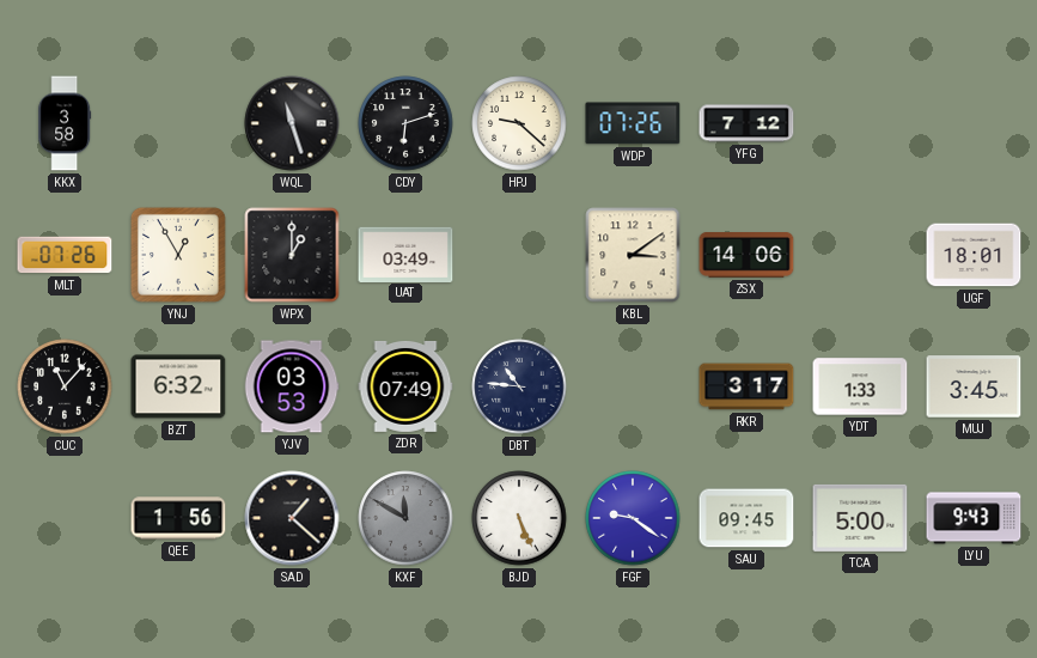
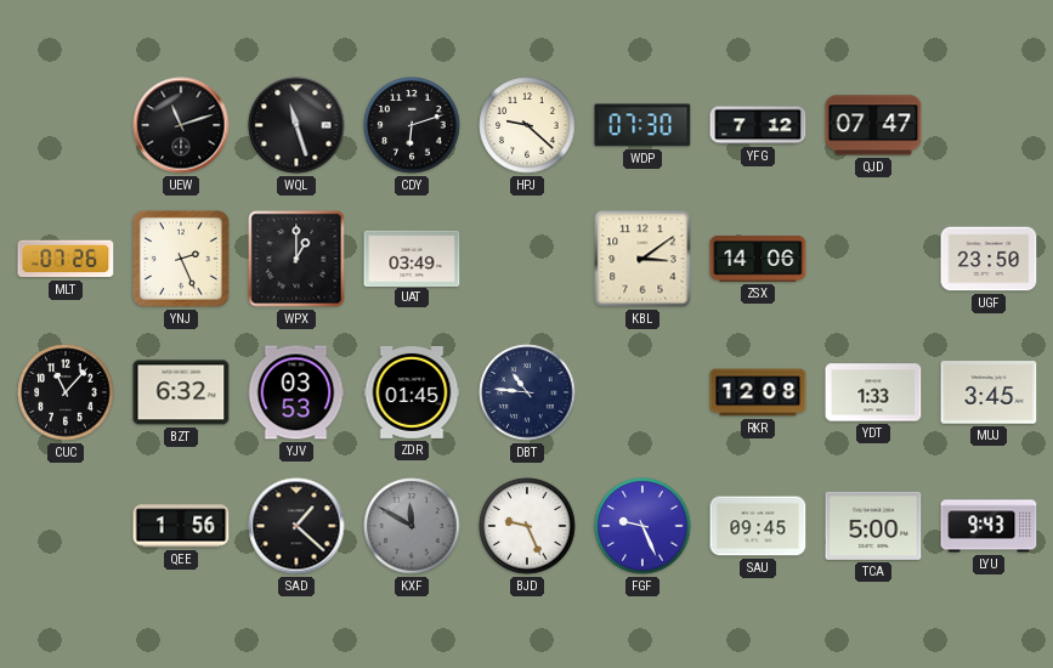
KKX: 3:58 -> none
UEW: none -> 11:12
WDP: 07:26 -> 07:30
QJD: none -> 07:47
YNJ: 12:55 -> 2:26
UGF: 18:01 -> 23:50
ZDR: 07:49 -> 01:45
RKR: 3:17 -> 12:08
BJD: 5:26 -> 9:26
FGF: 9:21 -> 9:26
